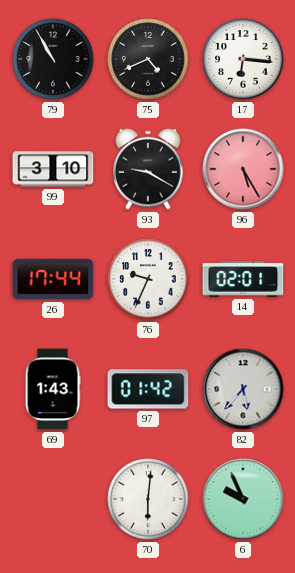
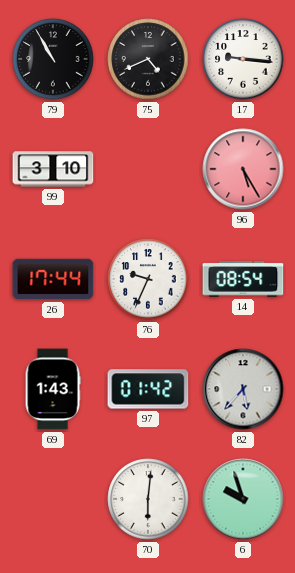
17: 6:16 -> 9:16
93: 9:20 -> none
14: 02:01 -> 08:54
6: 9:56 -> 9:57
